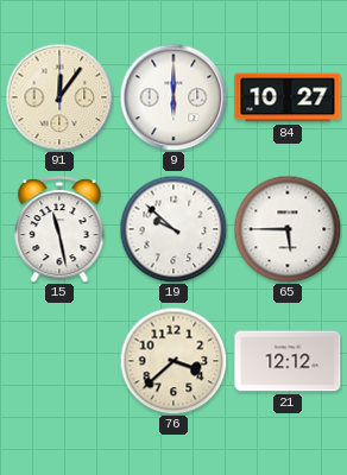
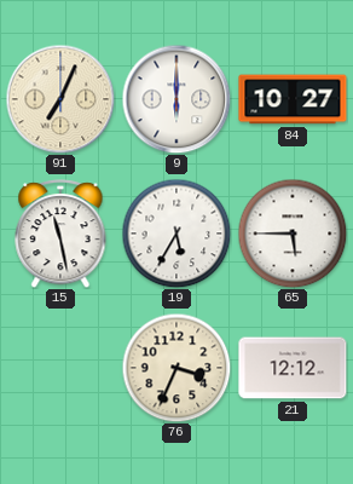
91: 12:06 -> 7:04
19: 9:52 -> 5:35
76: 3:38 -> 3:34
